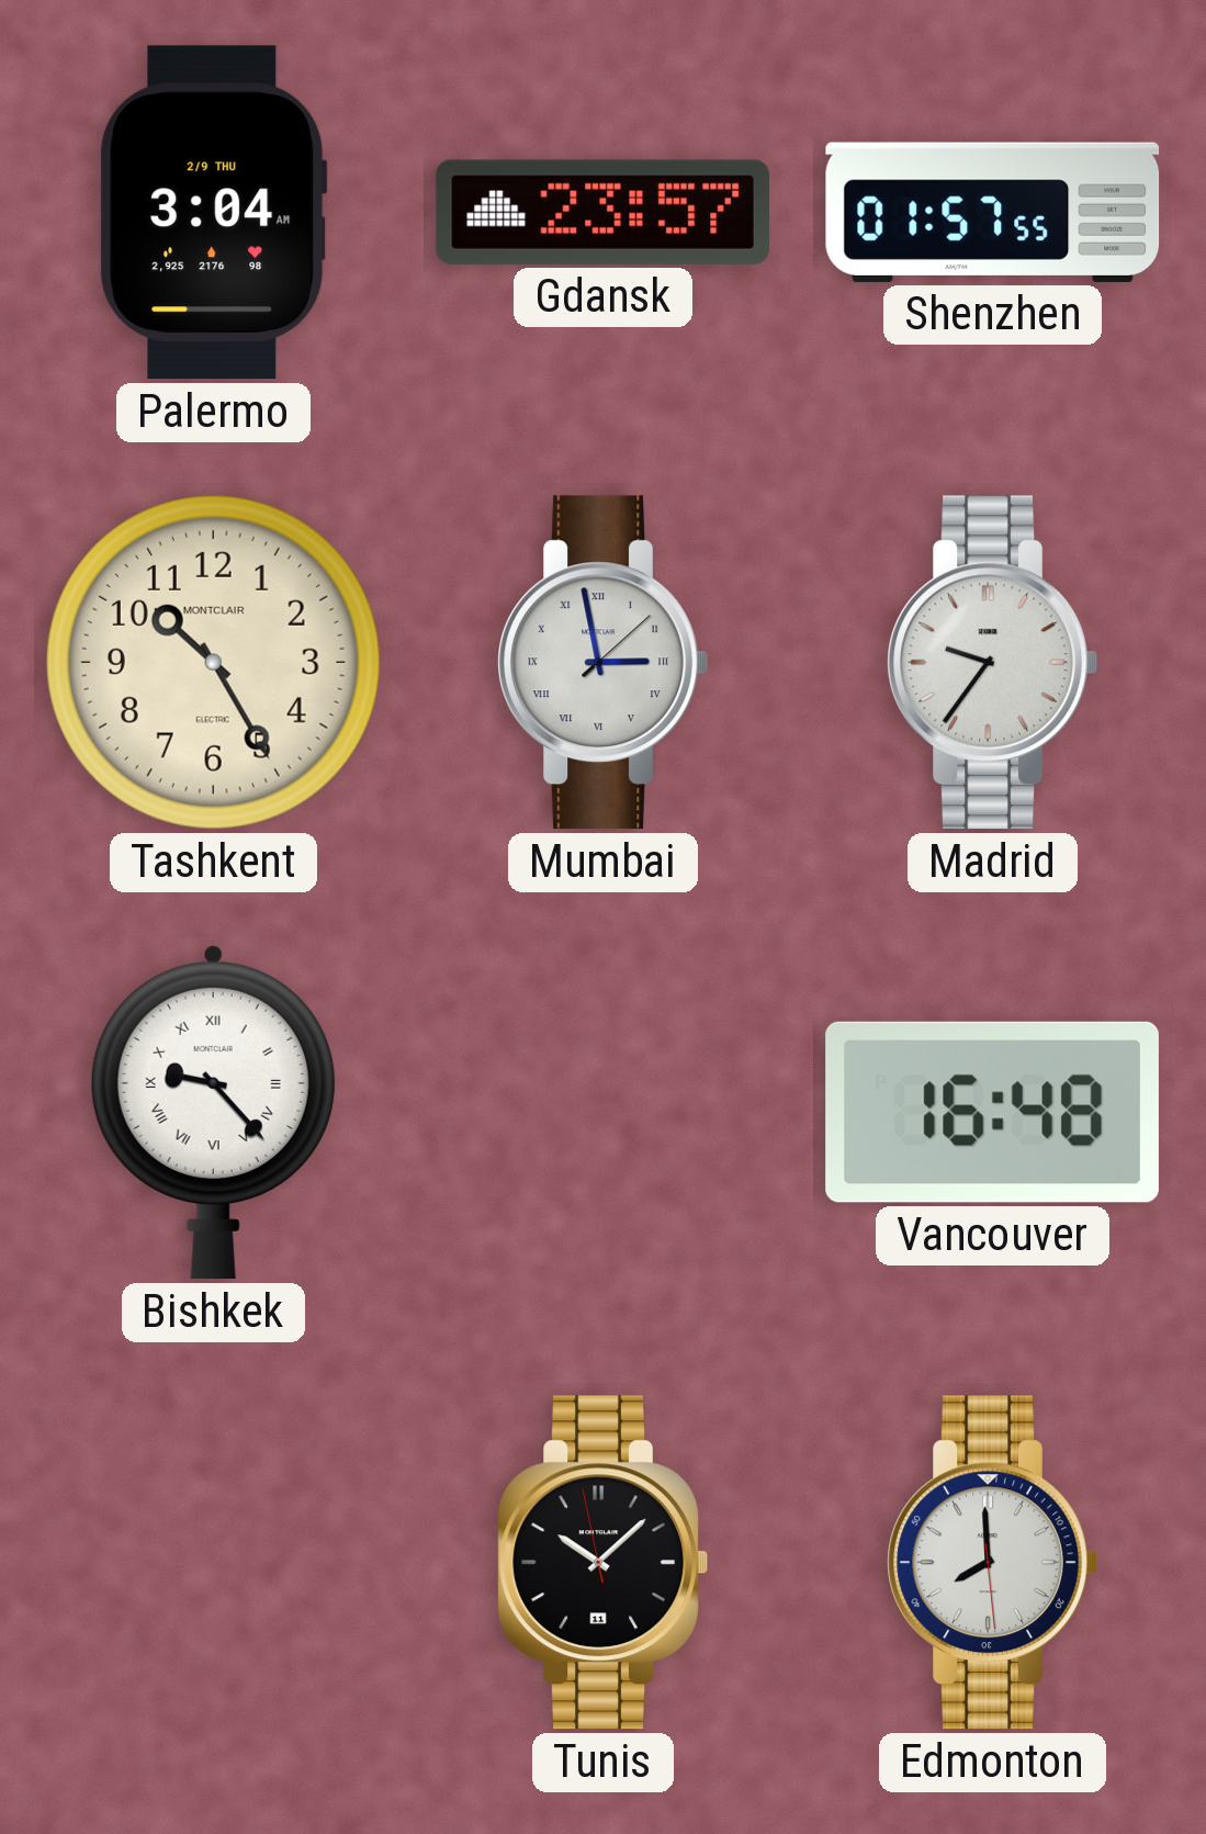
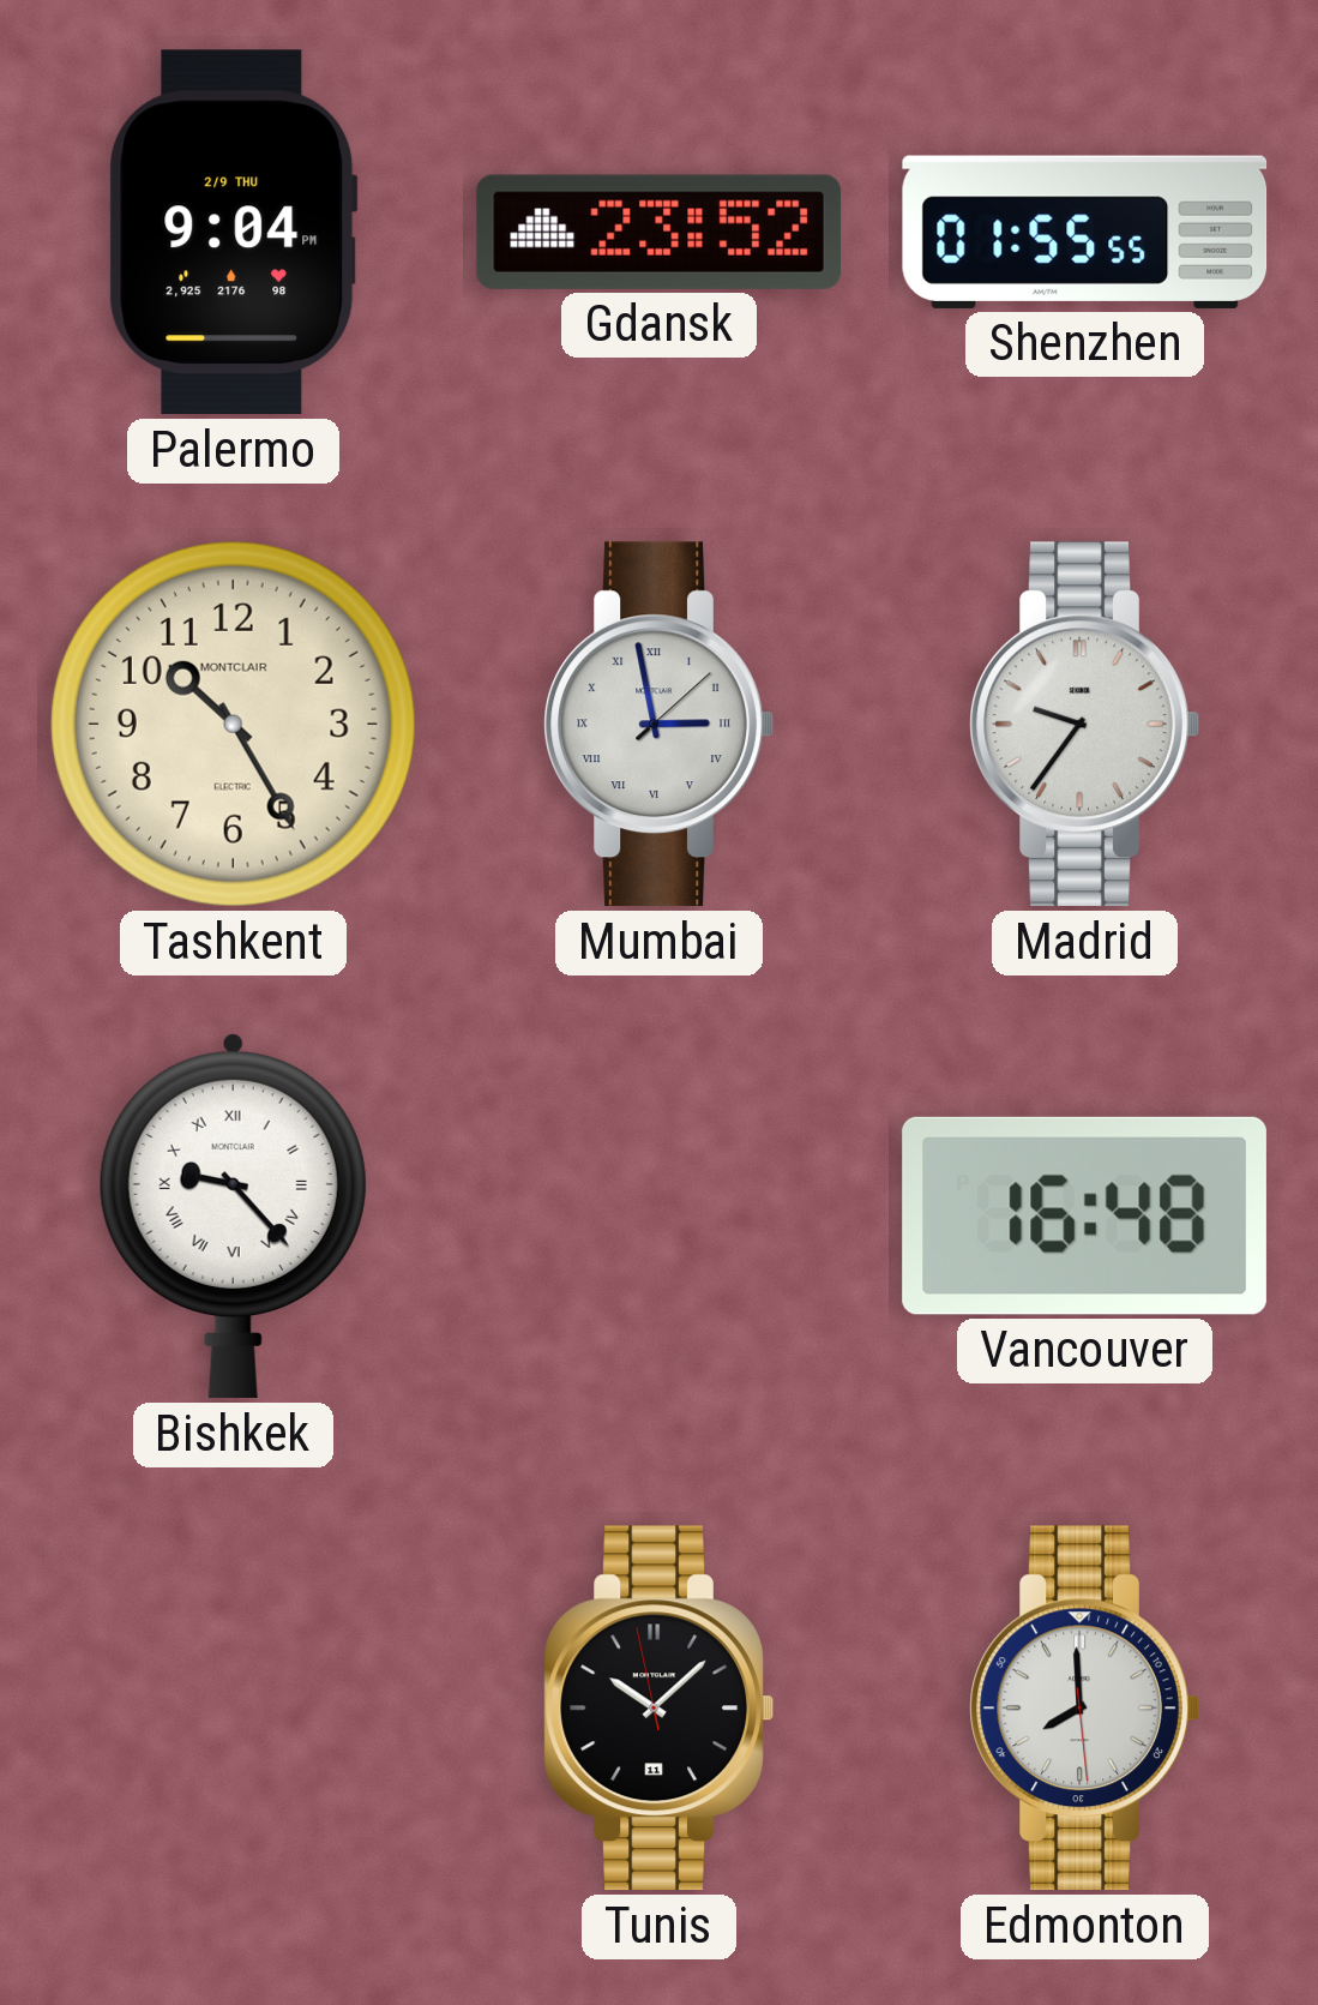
Palermo: 3:04 -> 9:04
Gdansk: 23:57 -> 23:52
Shenzhen: 01:57 -> 01:55
